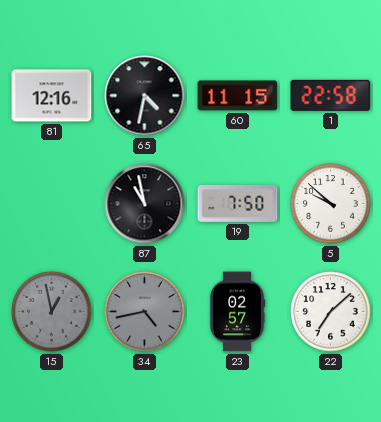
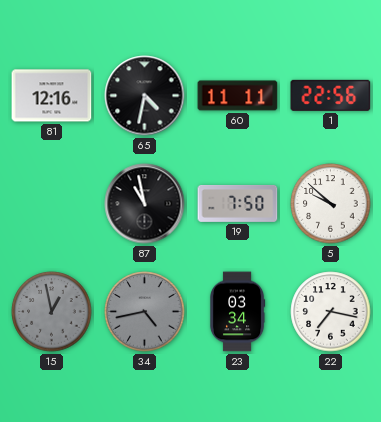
60: 11:15 -> 11:11
1: 22:58 -> 22:56
23: 02:57 -> 03:34
22: 7:08 -> 7:17
